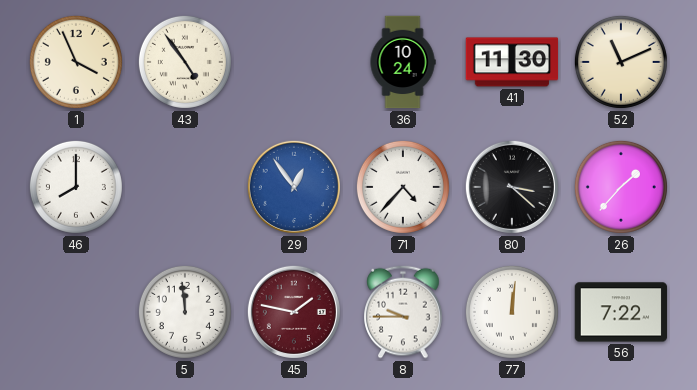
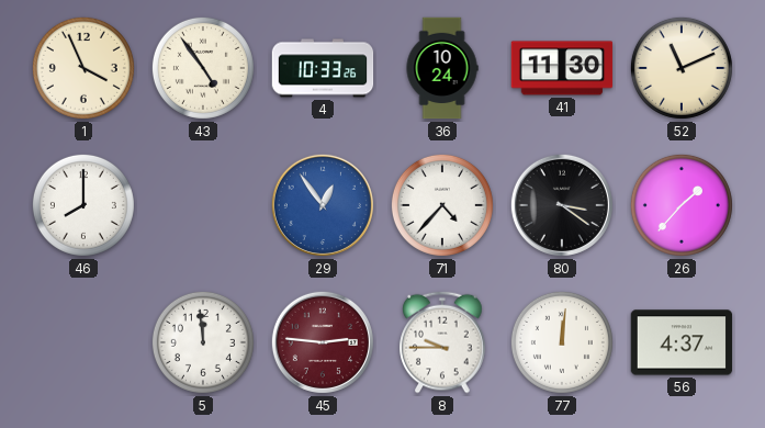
4: none -> 10:33
80: 3:22 -> 3:21
45: 1:47 -> 2:46
56: 7:22 -> 4:37
